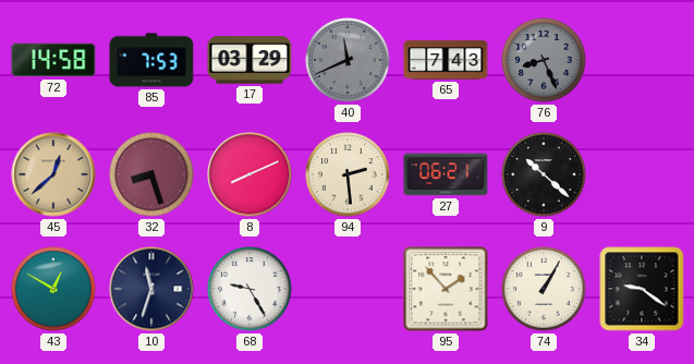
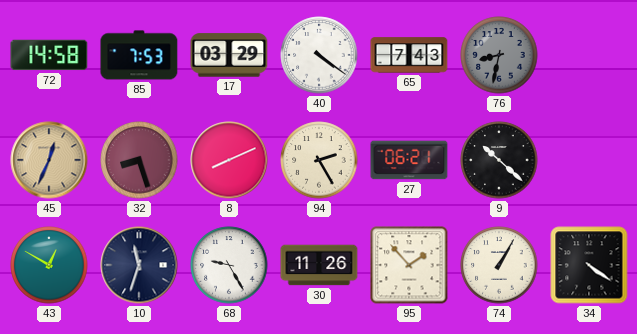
40: 11:41 -> 4:21
40 dial: grey -> white
76: 8:26 -> 8:32
45: 12:38 -> 12:34
94: 2:29 -> 2:25
30: none -> 11:26
34: 9:21 -> 4:21
